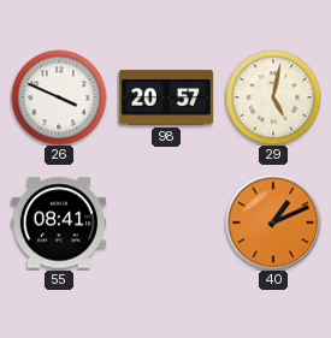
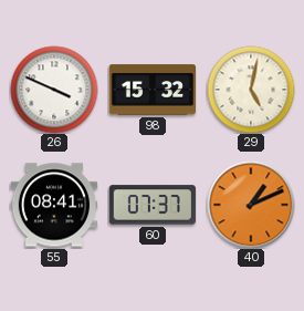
98: 20:57 -> 15:32
60: none -> 07:37
